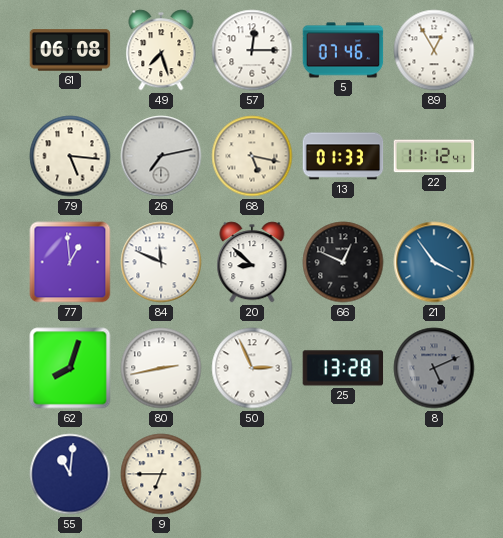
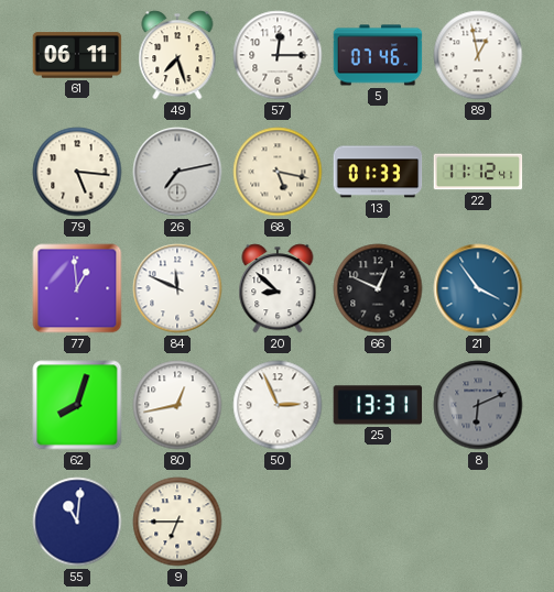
61: 06:08 -> 06:11
89: 12:55 -> 12:58
80: 2:43 -> 12:43
25: 13:28 -> 13:31
8: 5:11 -> 6:11
